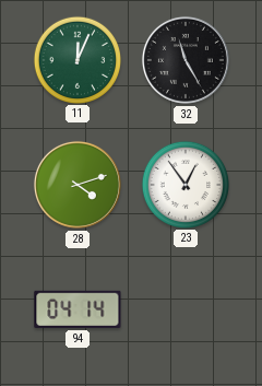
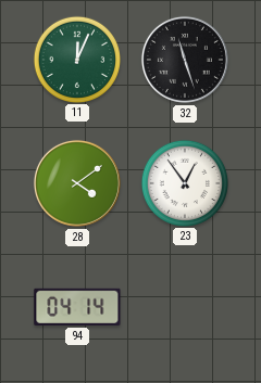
32: 11:25 -> 11:27
28: 4:12 -> 4:09
